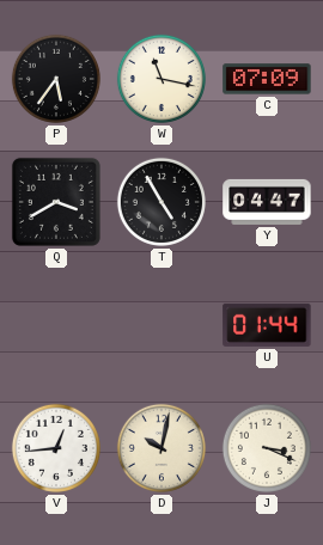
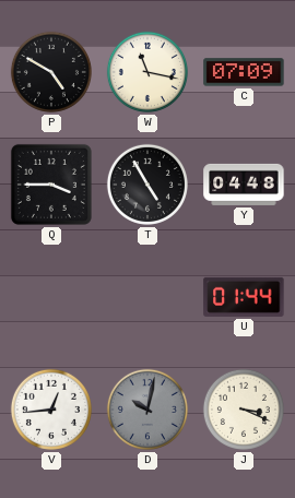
P: 5:36 -> 4:50
Q: 3:40 -> 3:45
Y: 04:47 -> 04:48
D dial: cream -> grey
